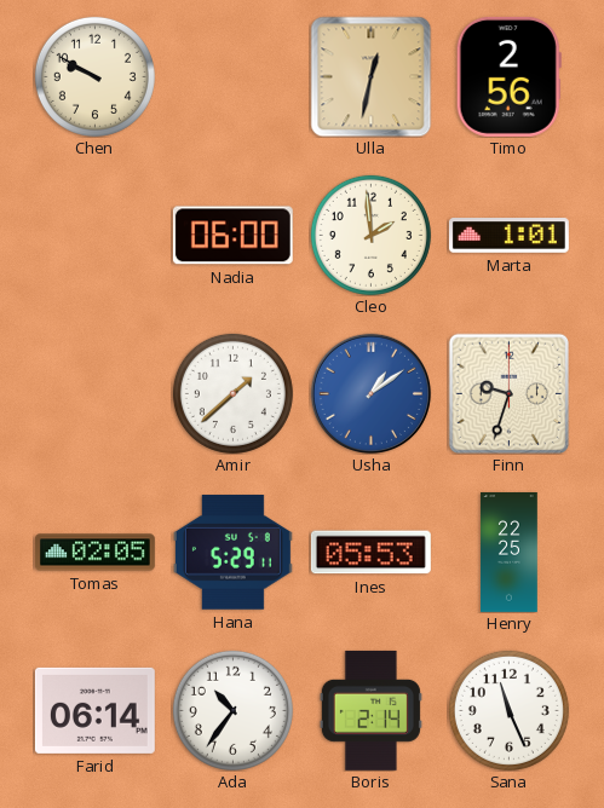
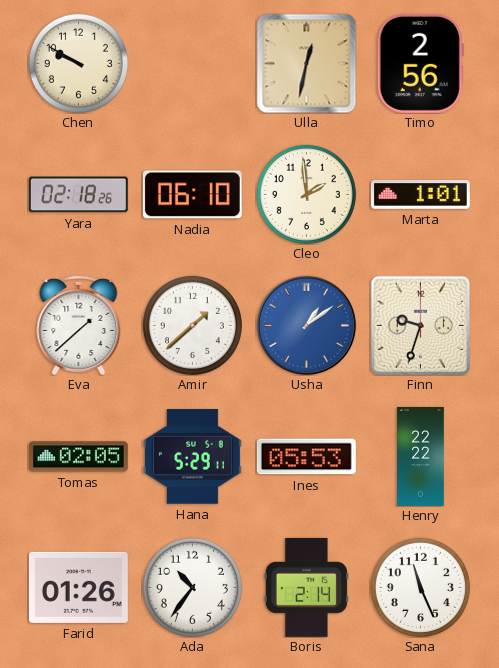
Yara: none -> 02:18
Nadia: 06:00 -> 06:10
Eva: none -> 1:38
Henry: 22:25 -> 22:22
Farid: 06:14 -> 01:26
